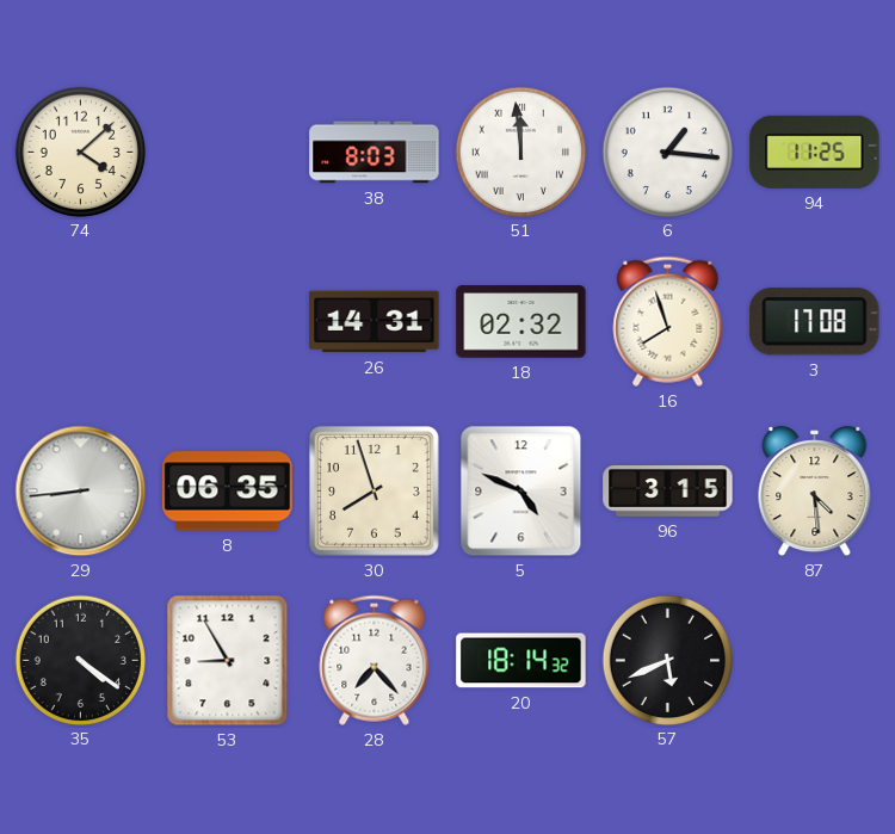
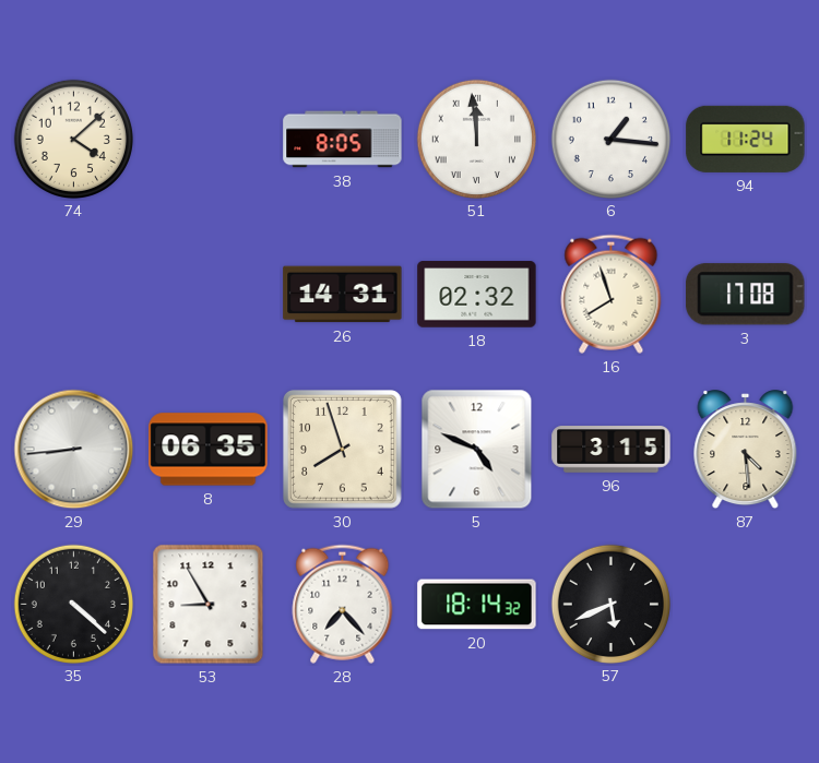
38: 8:03 -> 8:05
94: 11:25 -> 11:24
35: 4:21 -> 4:22
